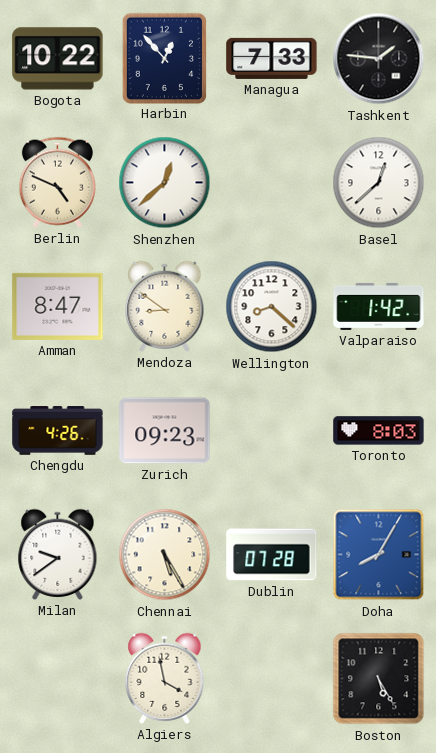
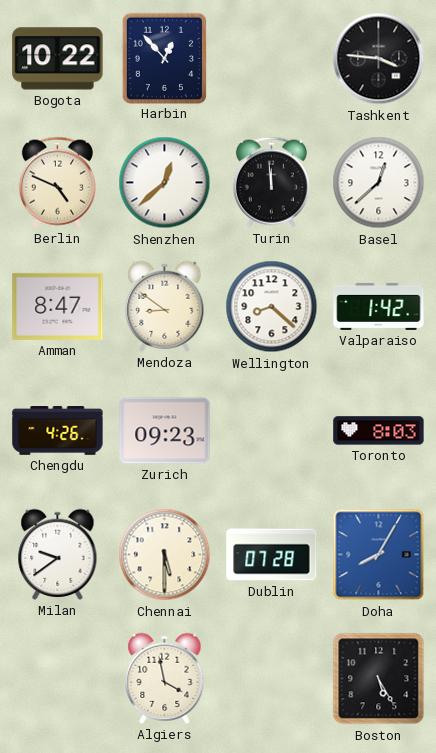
Managua: 7:33 -> none
Tashkent: 1:46 -> 3:46
Turin: none -> 11:59
Chennai: 5:25 -> 5:30
